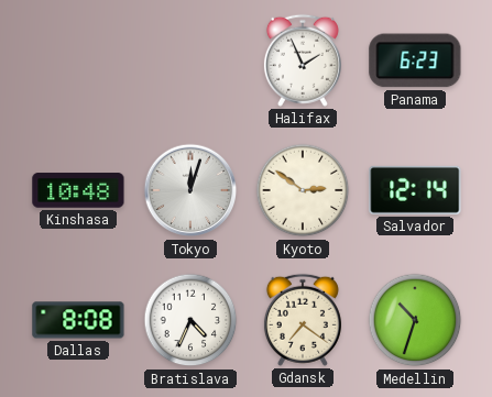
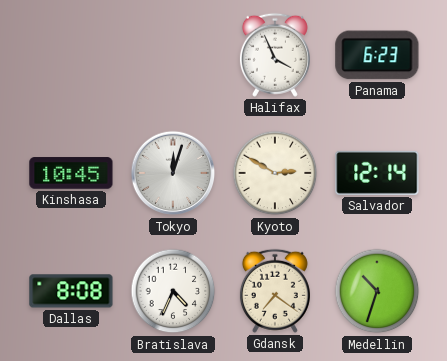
Halifax: 1:56 -> 3:56
Kinshasa: 10:48 -> 10:45
Kyoto: 2:51 -> 2:50
